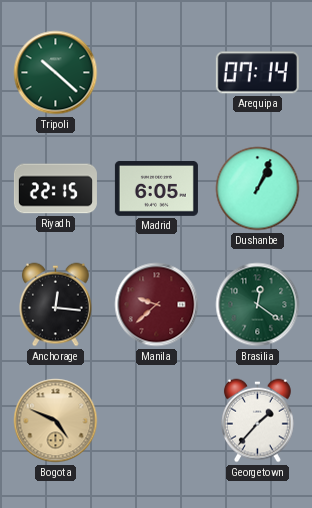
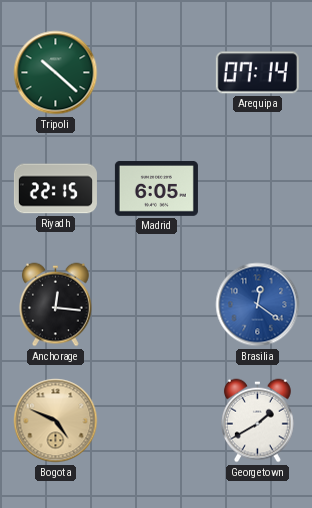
Dushanbe: 1:04 -> none
Manila: 9:38 -> none
Brasilia dial: green -> blue
Georgetown: 1:37 -> 1:40
